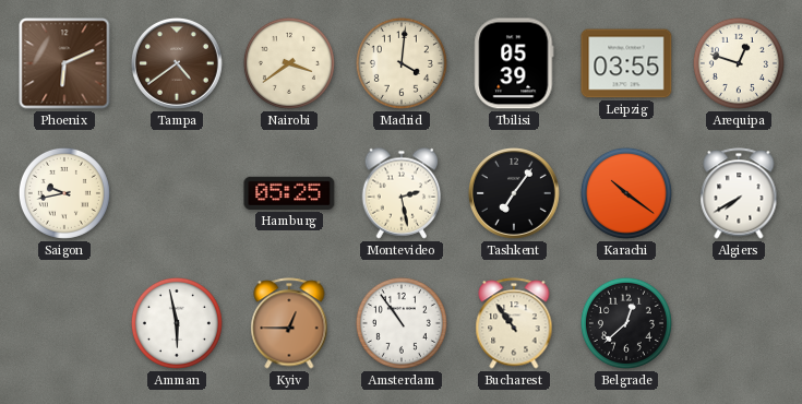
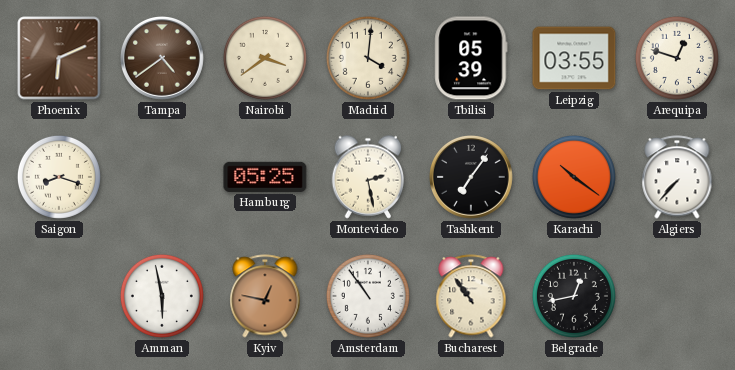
Saigon: 9:43 -> 8:18
Algiers: 7:40 -> 7:37
Kyiv: 12:45 -> 12:47
Belgrade: 12:38 -> 12:43
